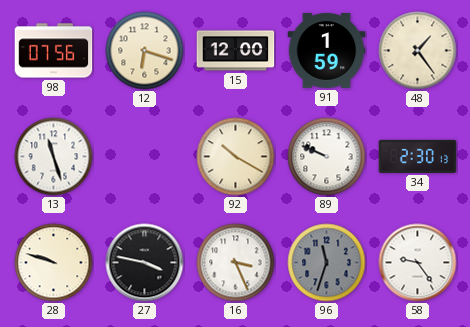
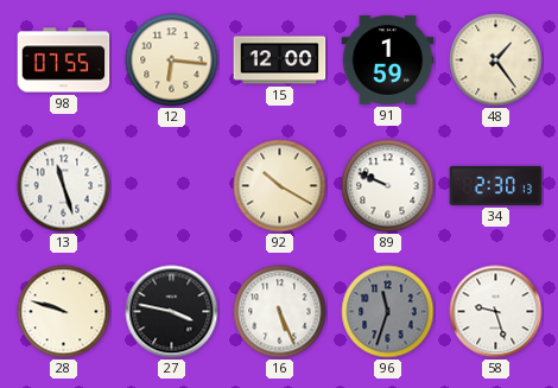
98: 07:56 -> 07:55
12: 6:18 -> 6:16
16: 3:26 -> 5:26
58: 9:24 -> 9:27
